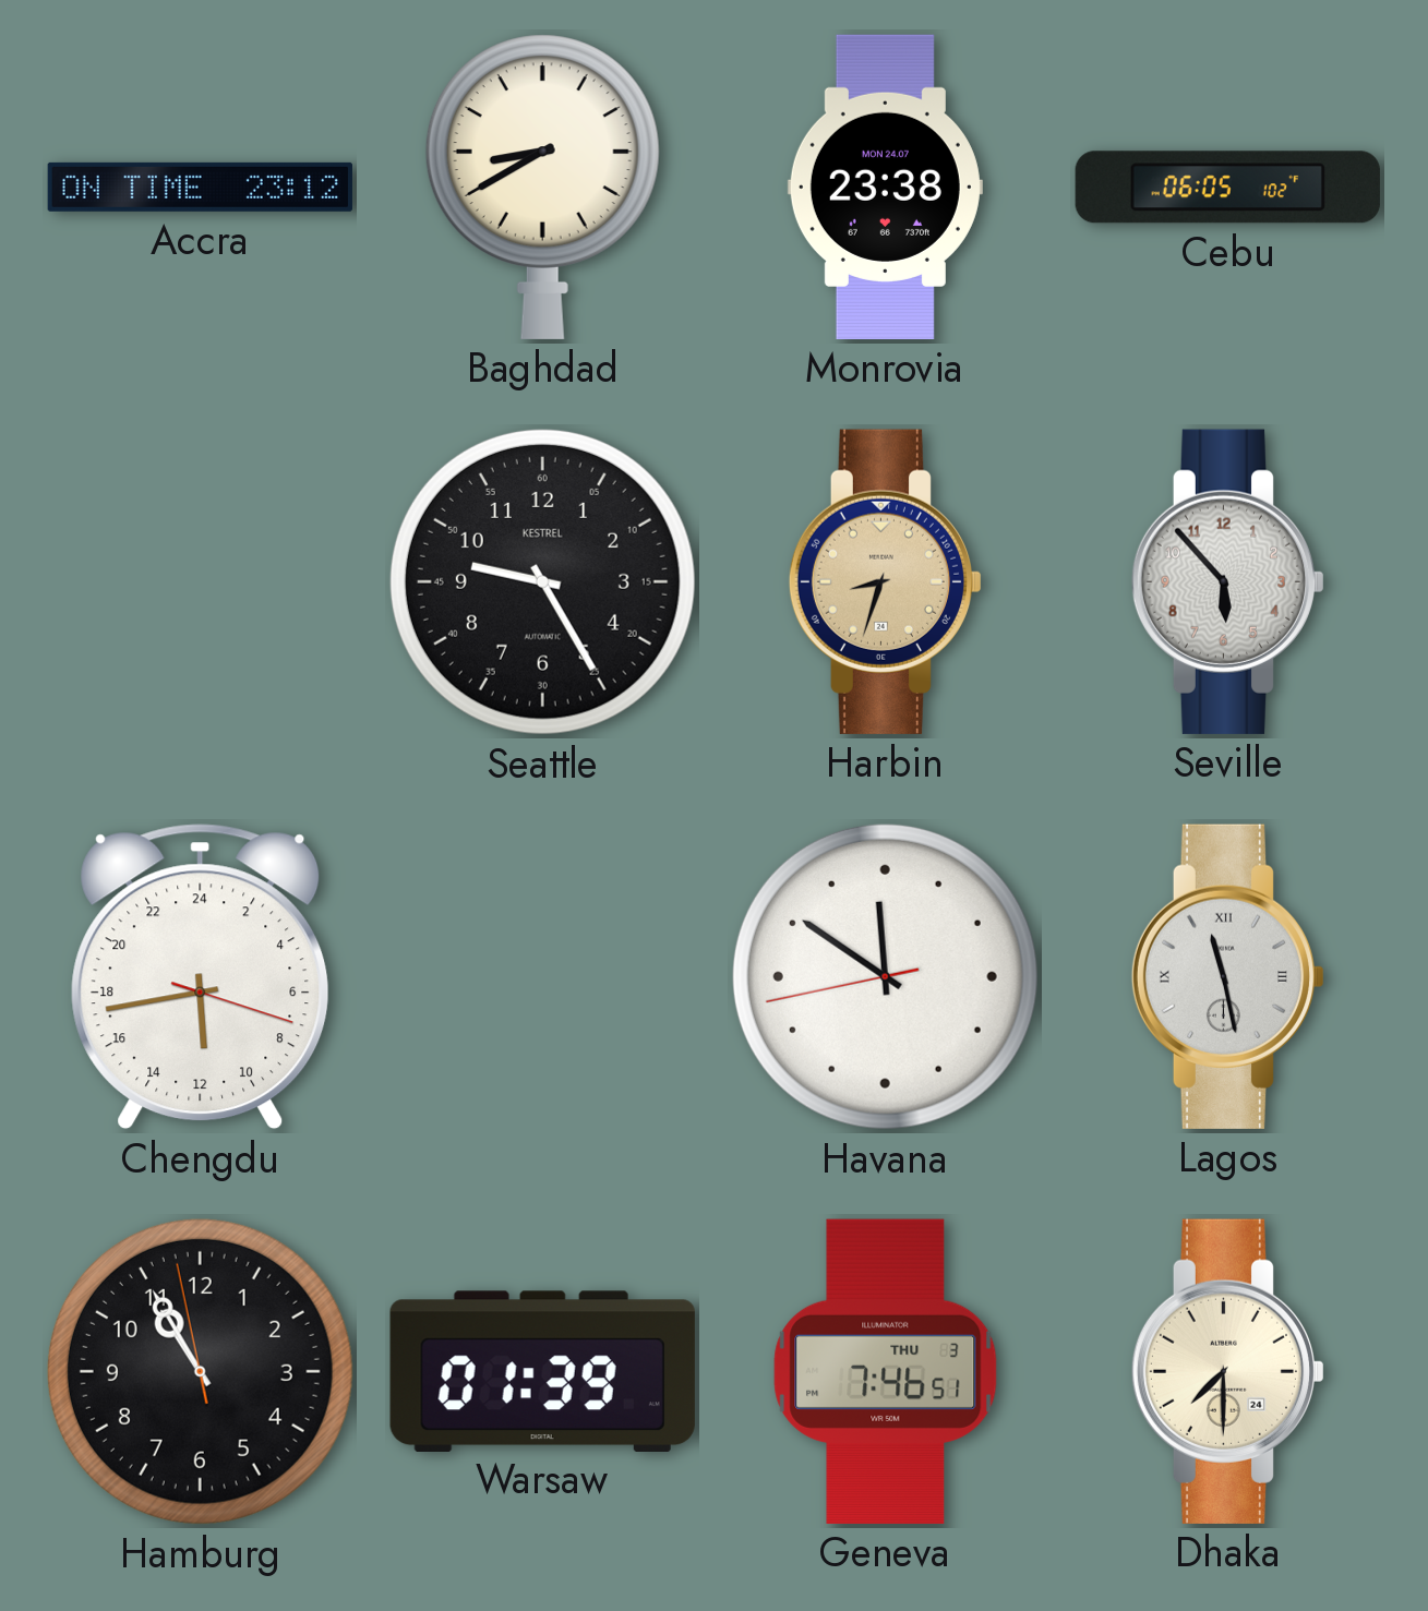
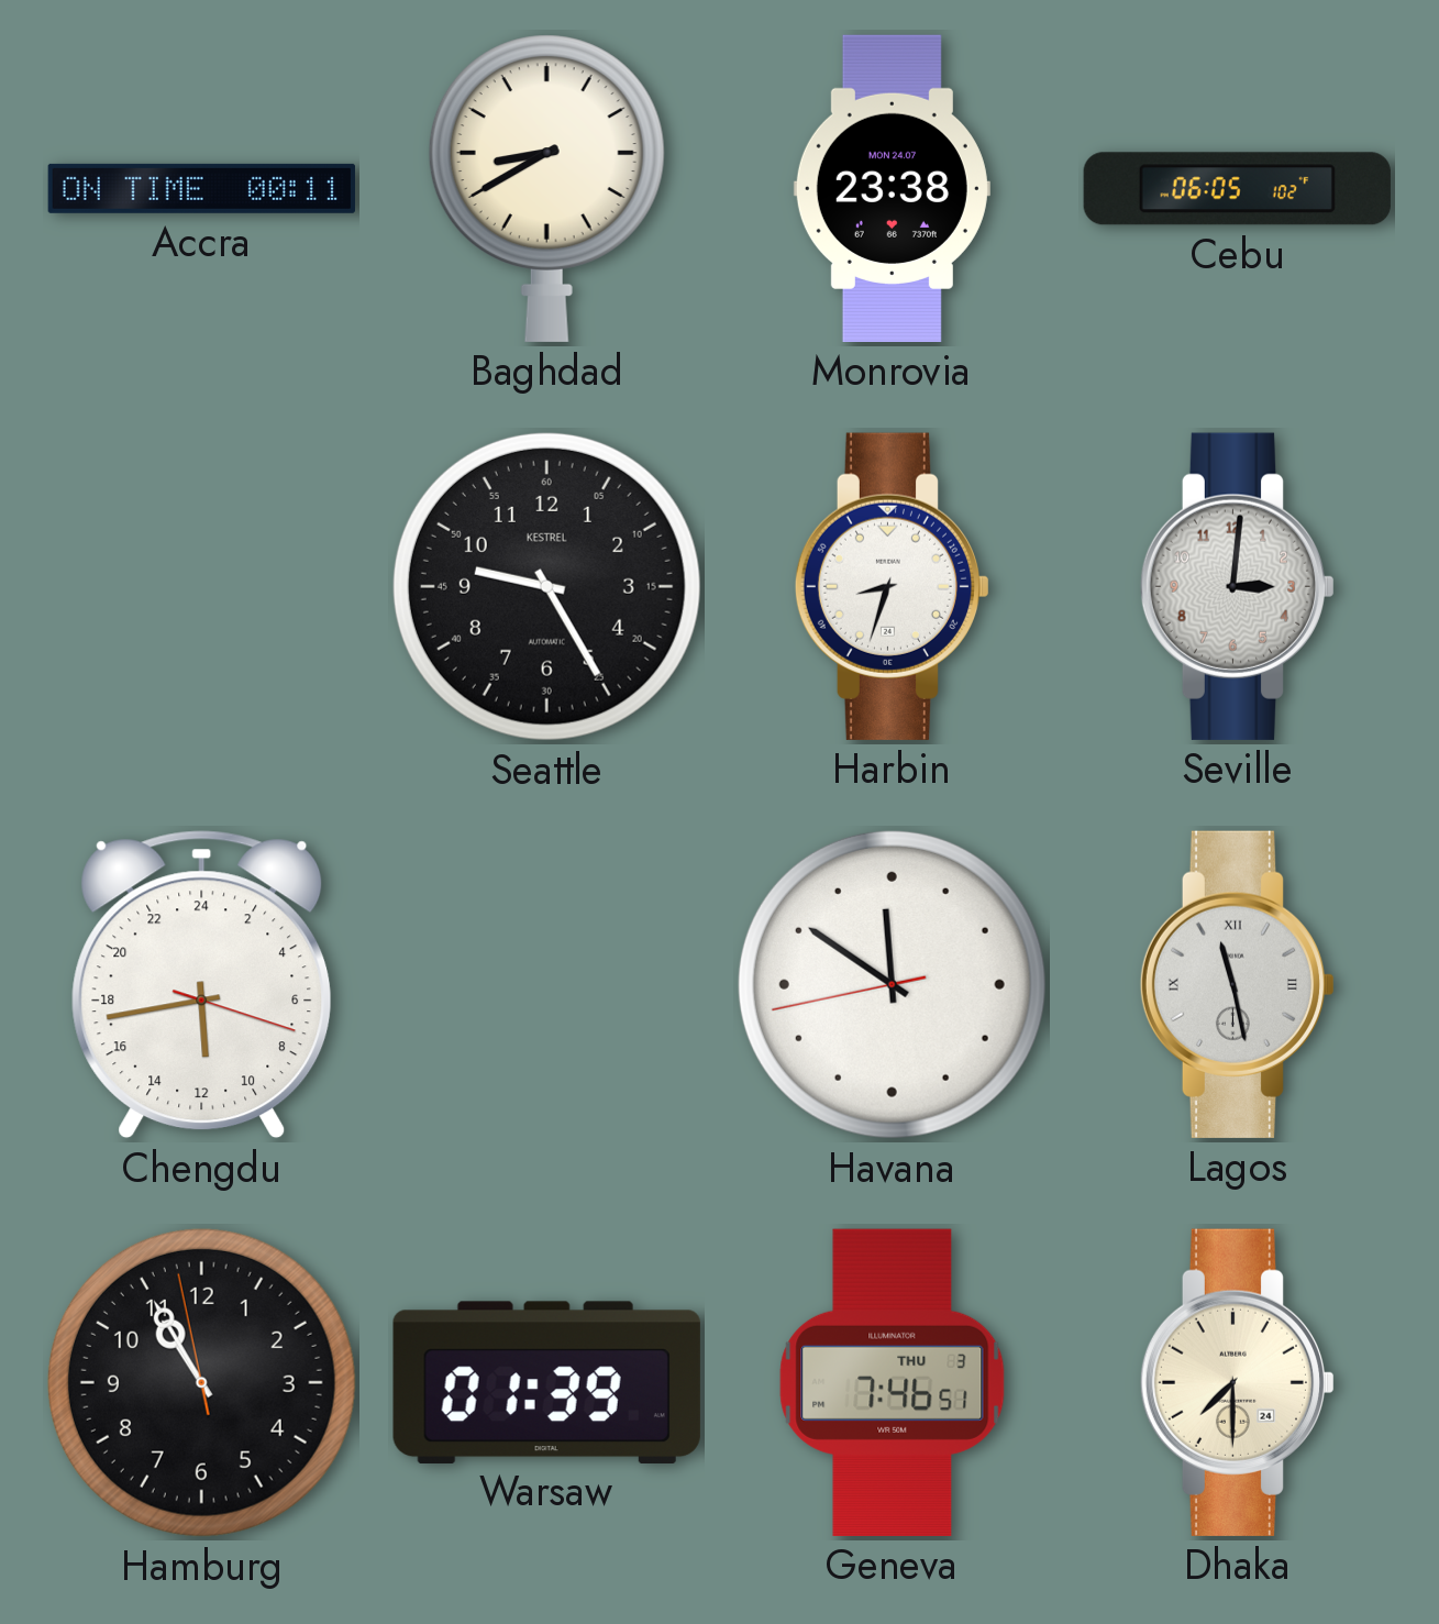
Accra: 23:12 -> 00:11
Harbin dial: champagne -> white
Seville: 5:53 -> 3:01
